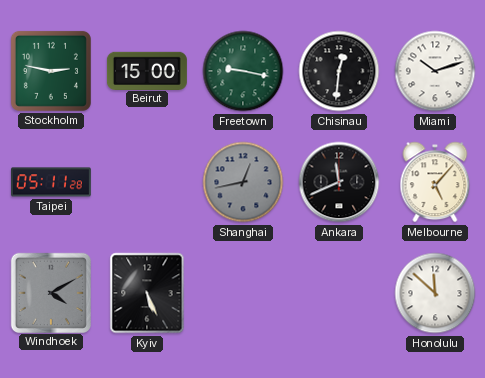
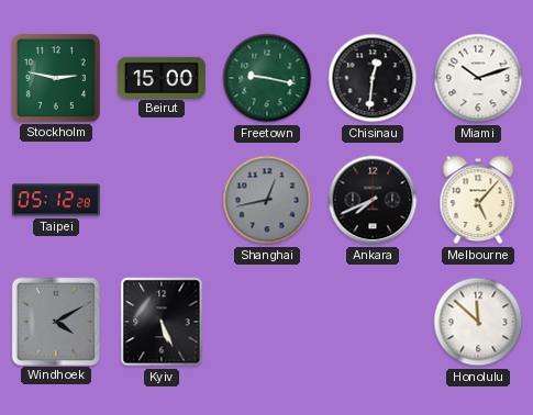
Taipei: 05:11 -> 05:12
Ankara: 11:41 -> 7:41
